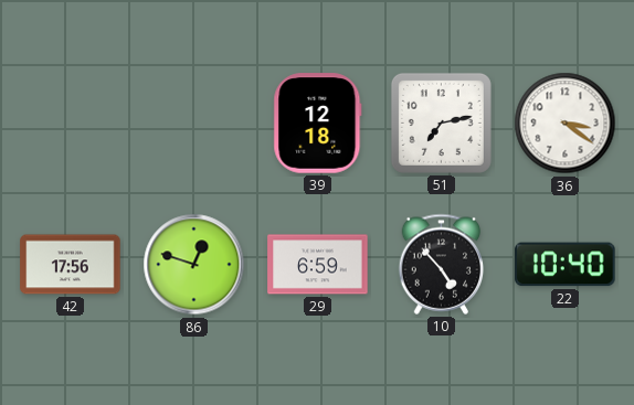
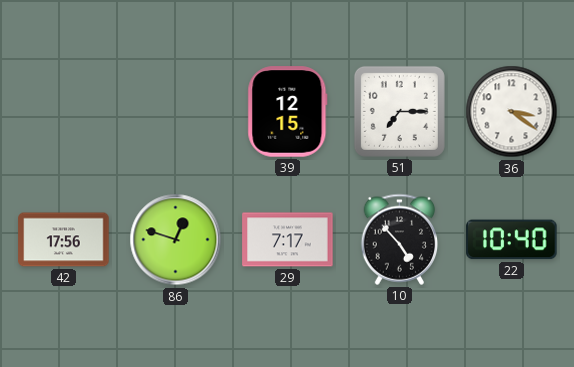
39: 12:18 -> 12:15
51: 7:13 -> 7:15
29: 6:59 -> 7:17
